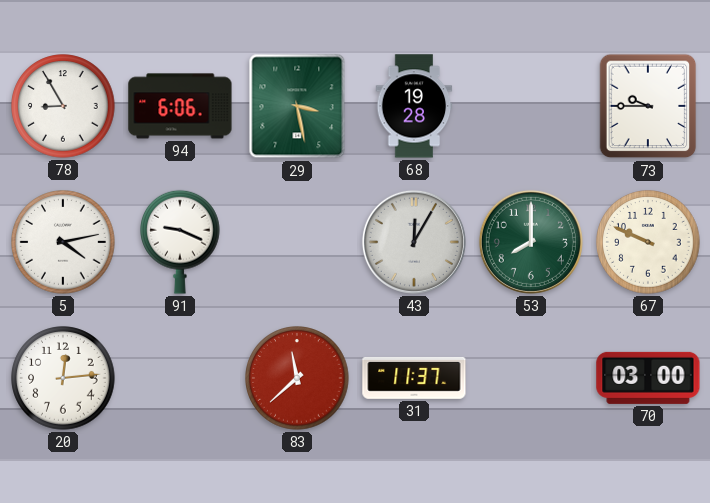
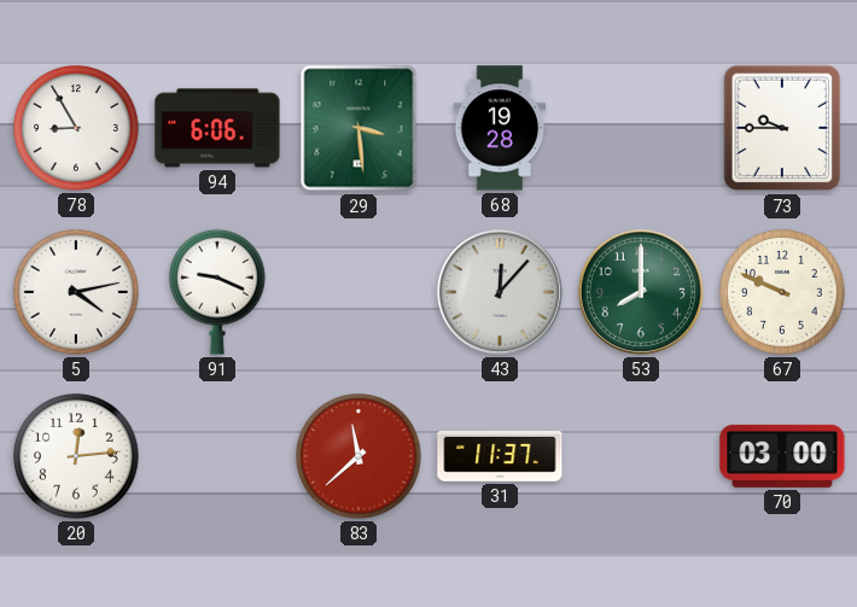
29: 3:28 -> 3:29
43: 12:05 -> 12:07
